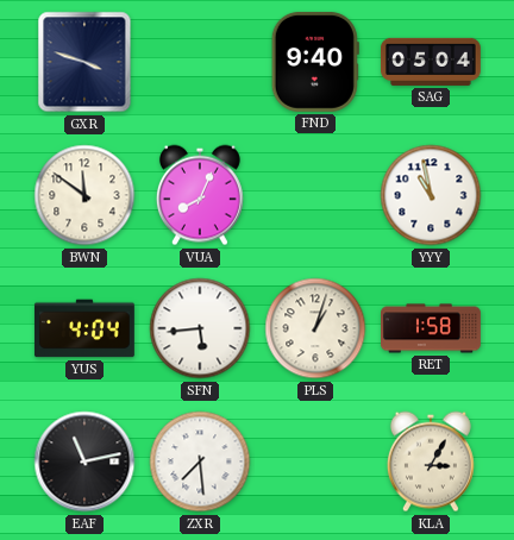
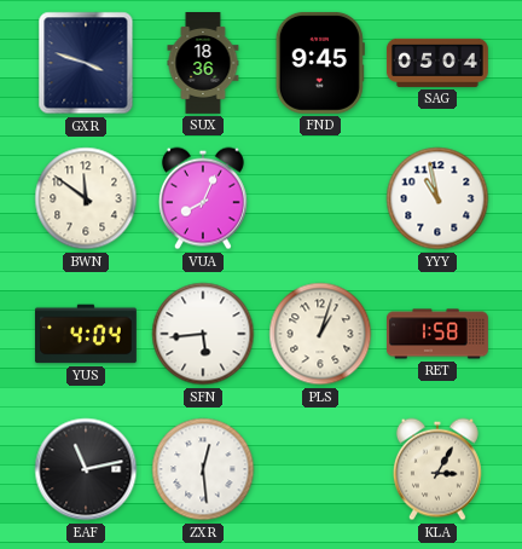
SUX: none -> 18:36
FND: 9:40 -> 9:45
ZXR: 7:29 -> 12:29
